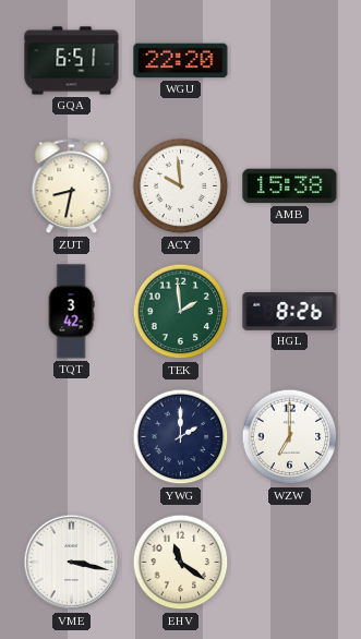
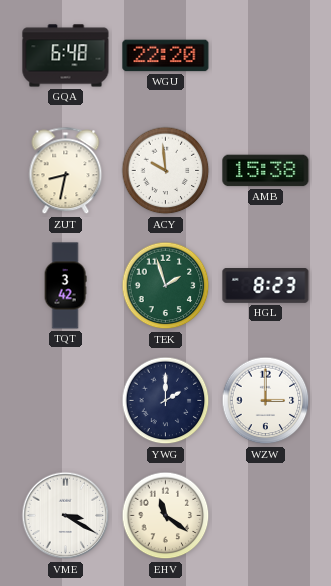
GQA: 6:51 -> 6:48
TEK: 1:59 -> 1:57
HGL: 8:26 -> 8:23
WZW: 7:00 -> 3:00
VME: 3:17 -> 3:20
